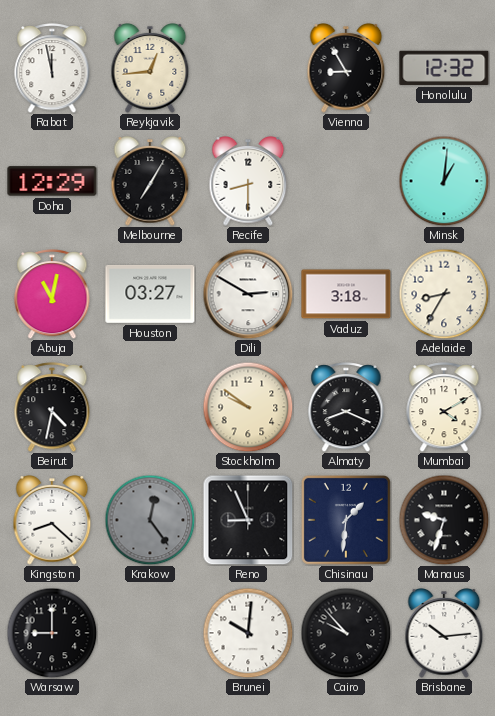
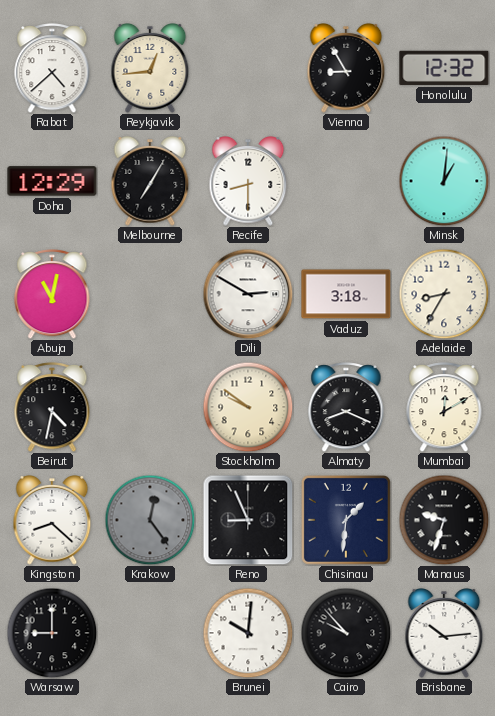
Rabat: 11:58 -> 4:38
Houston: 03:27 -> none
Mumbai: 4:10 -> 12:10
